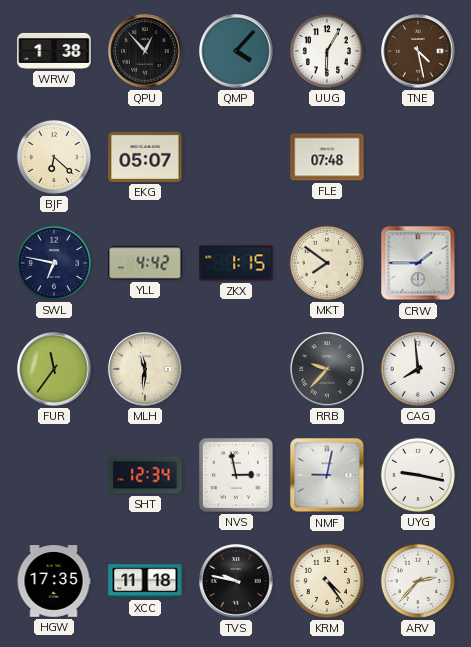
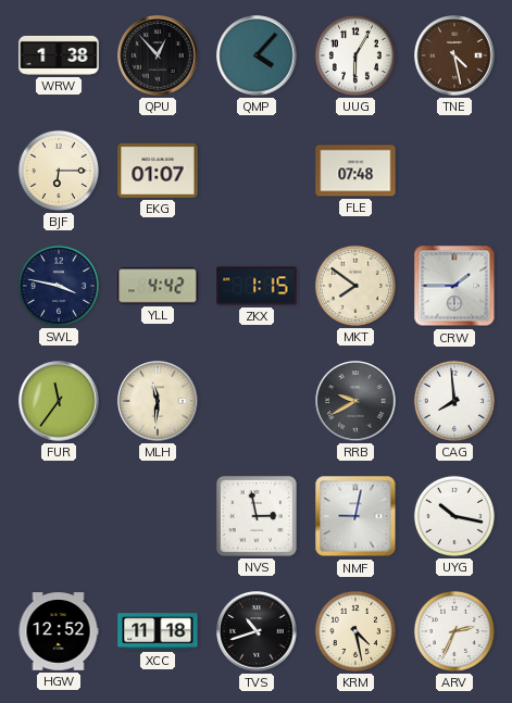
BJF: 6:22 -> 6:15
EKG: 05:07 -> 01:07
SWL: 6:47 -> 3:47
RRB: 9:37 -> 9:40
SHT: 12:34 -> none
UYG: 9:17 -> 10:17
HGW: 17:35 -> 12:52
TVS: 9:47 -> 10:42
KRM: 4:24 -> 4:28
ARV: 2:37 -> 2:34
